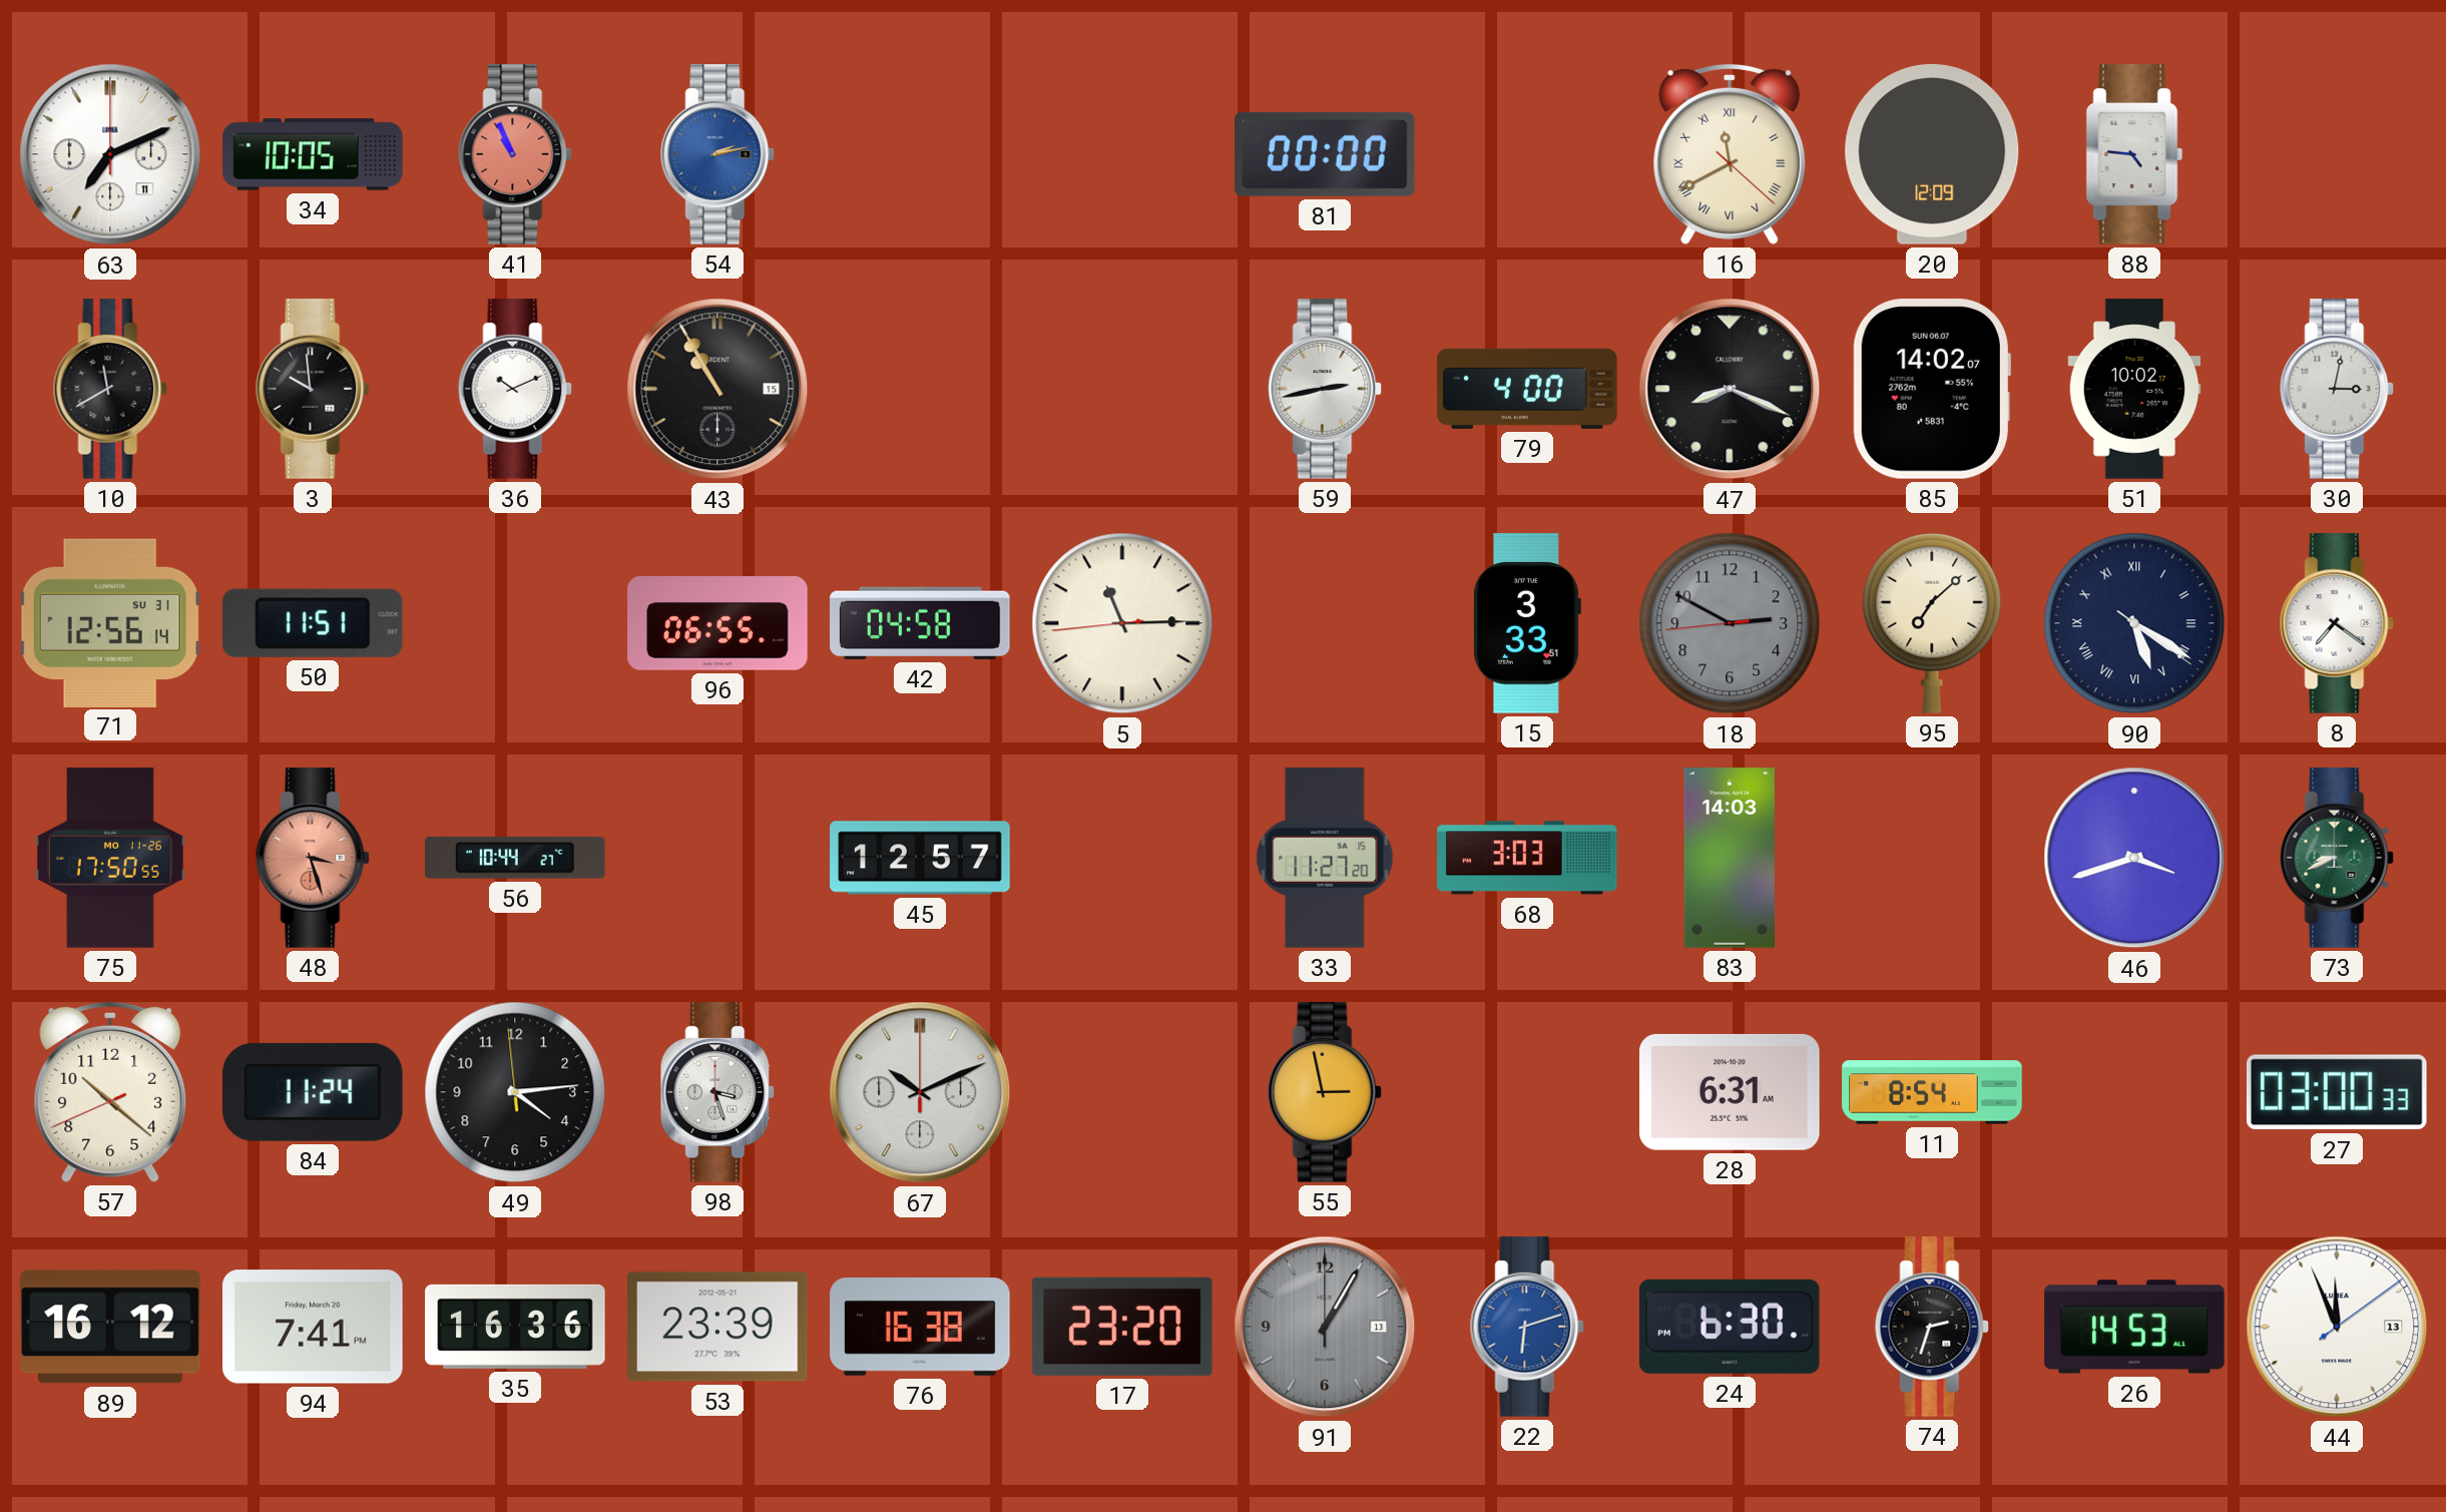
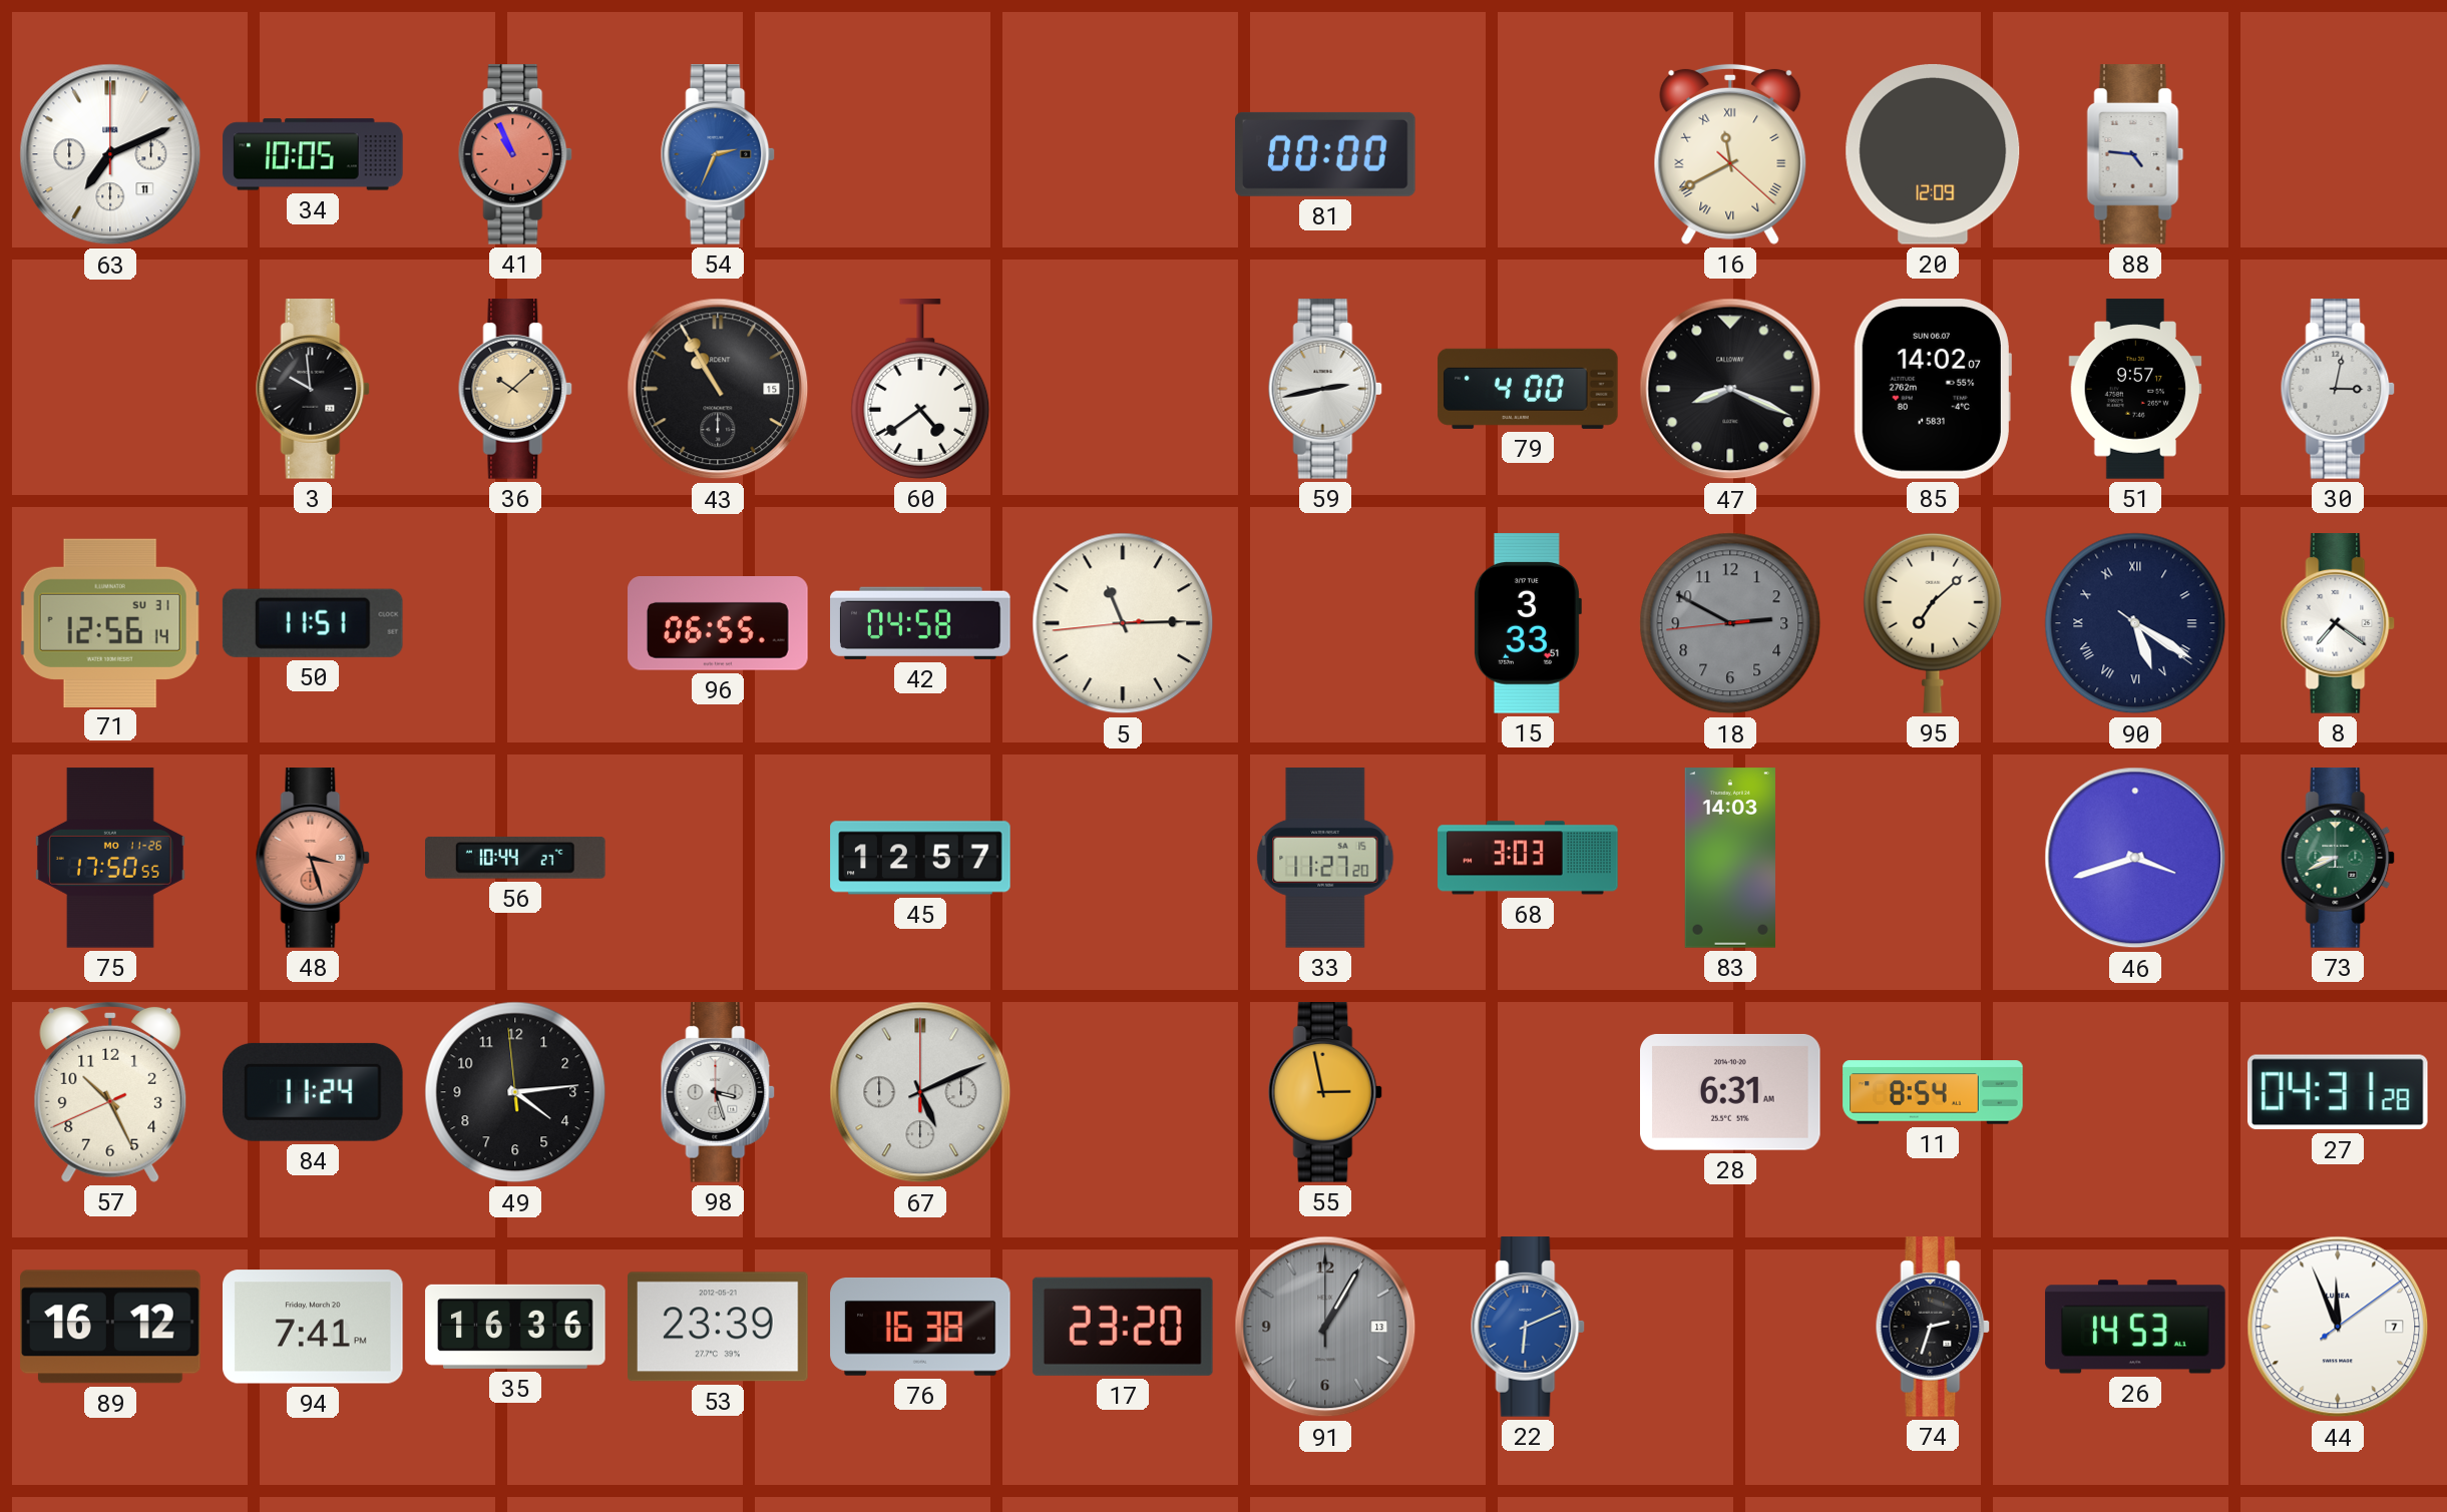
54: 2:13 -> 2:34
10: 11:40 -> none
36: 10:11 -> 10:08
36 dial: white -> champagne
60: none -> 4:39
51: 10:02 -> 9:57
57: 10:21 -> 10:25
67: 10:11 -> 5:11
27: 03:00 -> 04:31
22: 6:12 -> 6:11
24: 6:30 -> none
44 date: 13 -> 7
